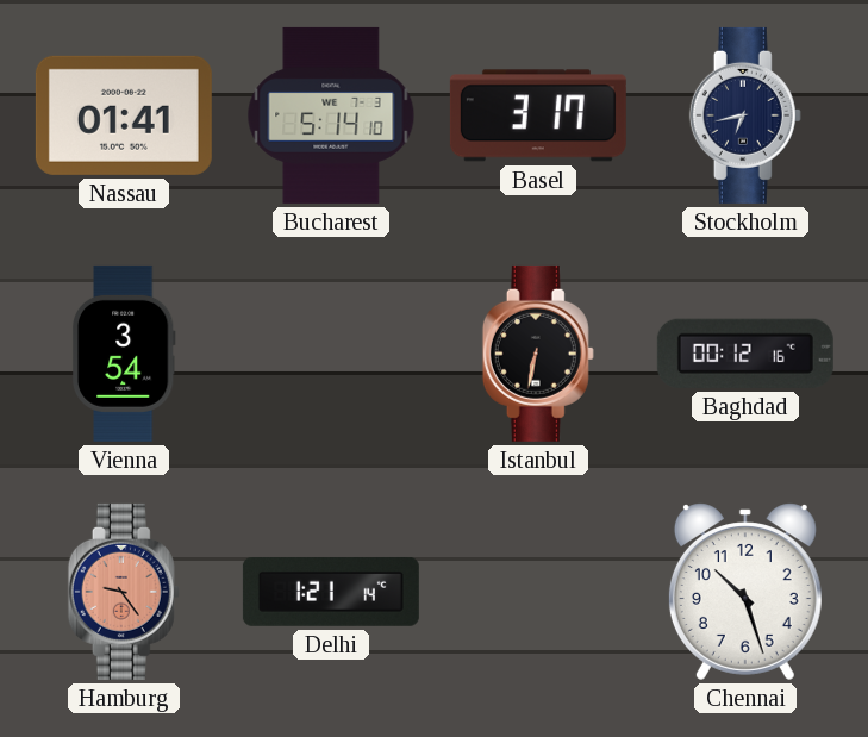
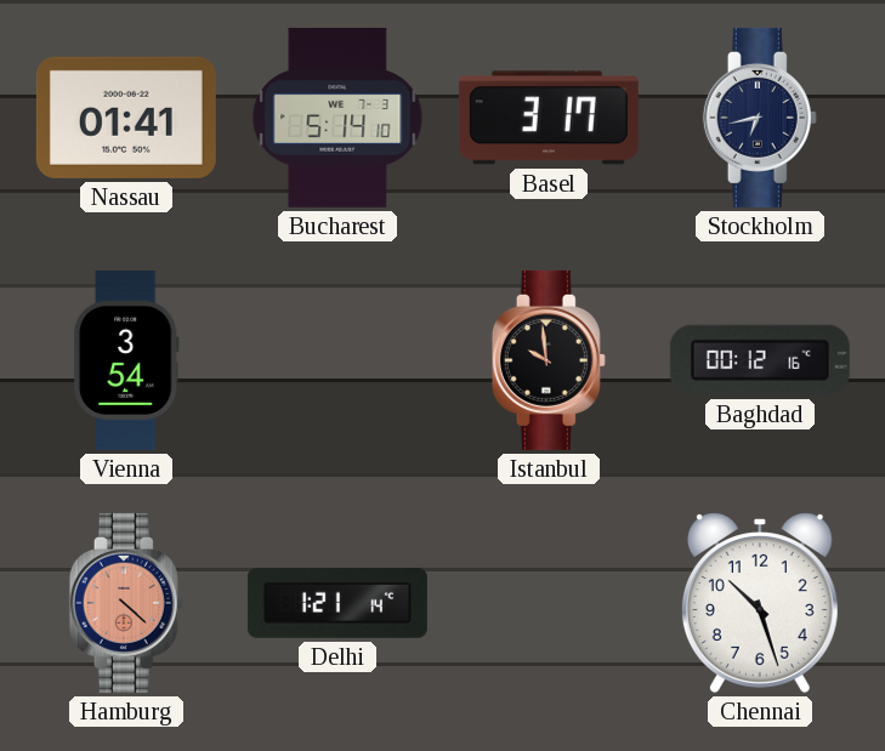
Istanbul: 6:32 -> 9:59
Hamburg: 9:24 -> 4:22
